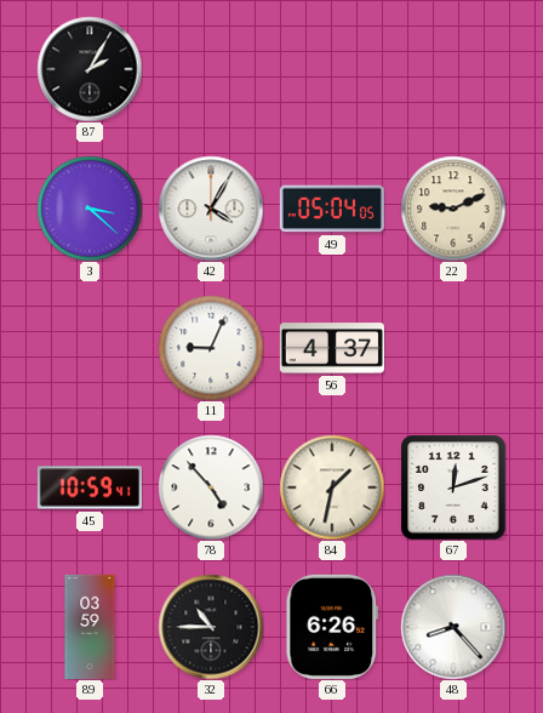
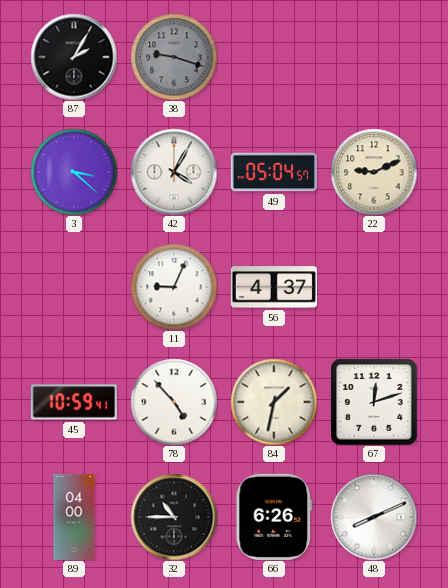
38: none -> 9:18
49: 05:04:05 -> 05:04:57
89: 03:59 -> 04:00
48: 8:23 -> 8:11
